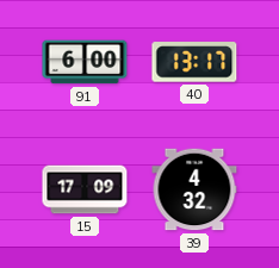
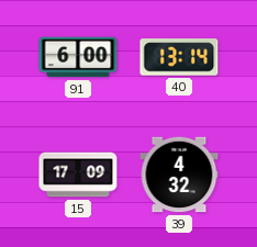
40: 13:17 -> 13:14
